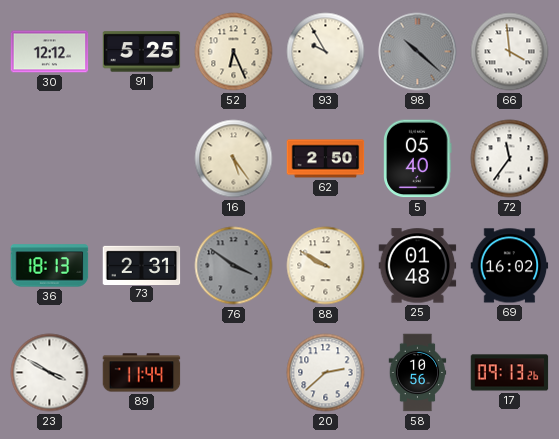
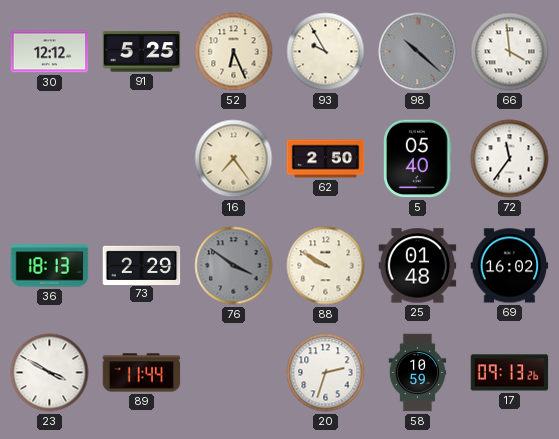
16: 5:24 -> 7:24
73: 2:31 -> 2:29
20: 2:38 -> 2:33
58: 10:56 -> 10:59
